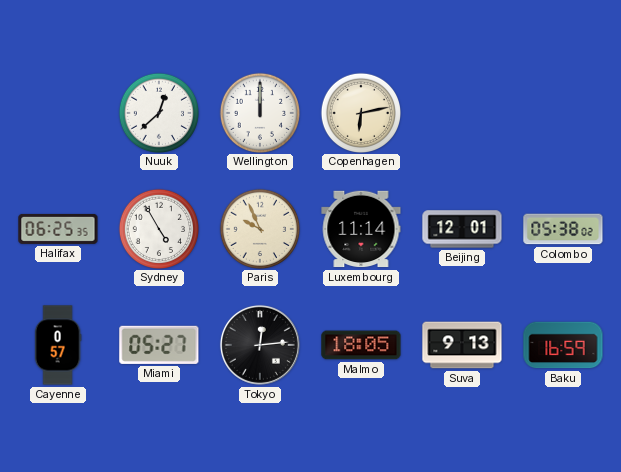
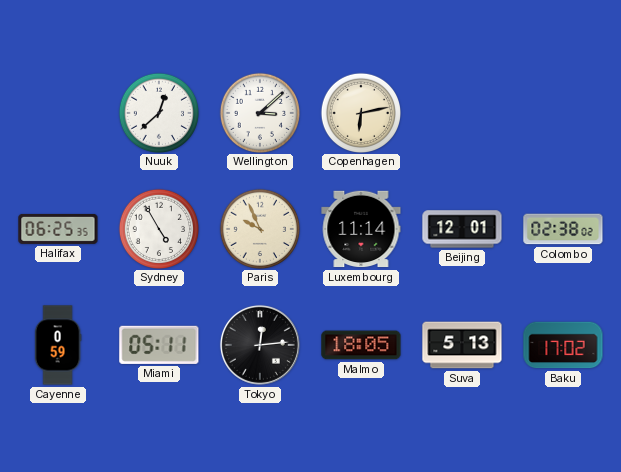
Wellington: 12:00 -> 3:08
Colombo: 05:38 -> 02:38
Cayenne: 0:57 -> 0:59
Miami: 05:27 -> 05:11
Suva: 9:13 -> 5:13
Baku: 16:59 -> 17:02
